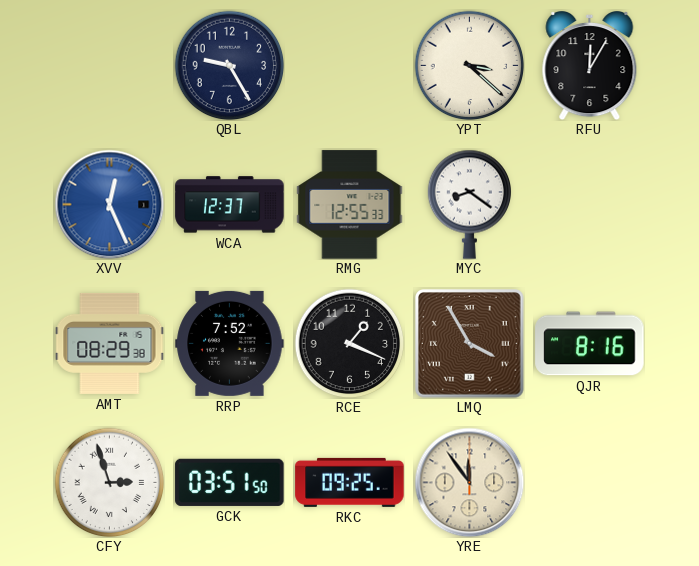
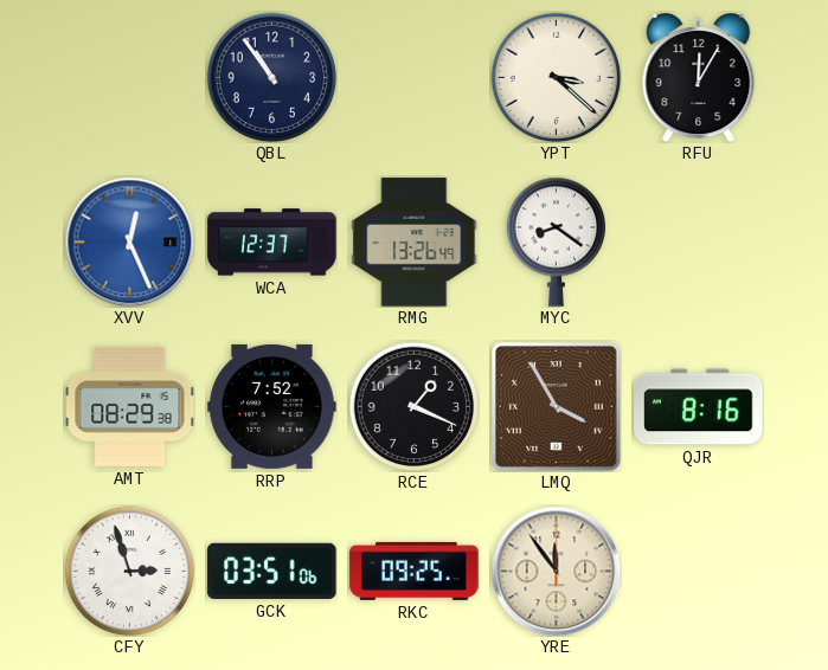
QBL: 9:25 -> 10:54
RMG: 12:55 -> 13:26
GCK: 03:51:50 -> 03:51:06
